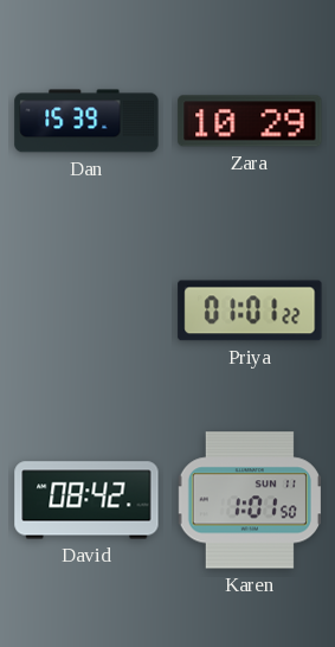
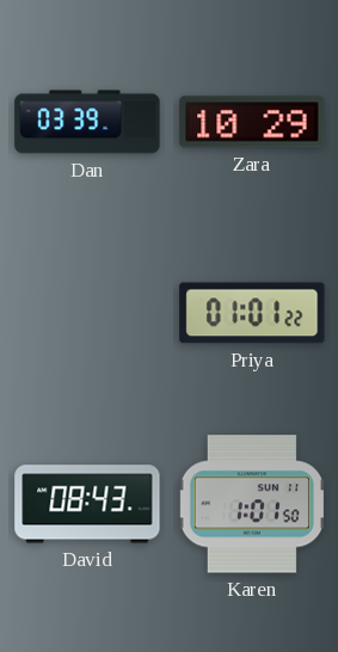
Dan: 15:39 -> 03:39
David: 08:42 -> 08:43
